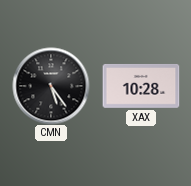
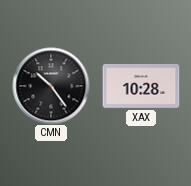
CMN: 5:24 -> 10:24
